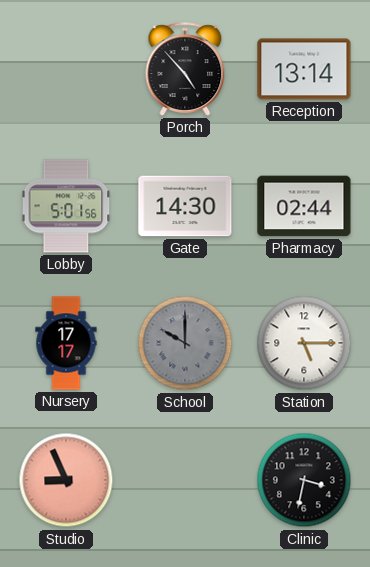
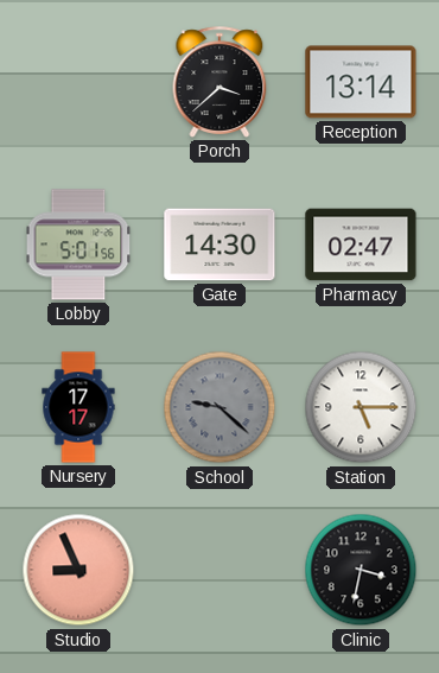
Porch: 4:53 -> 3:38
Pharmacy: 02:44 -> 02:47
School: 10:00 -> 9:22
